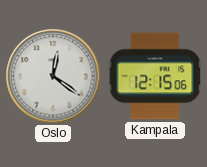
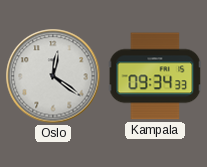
Kampala: 12:15 -> 09:34
